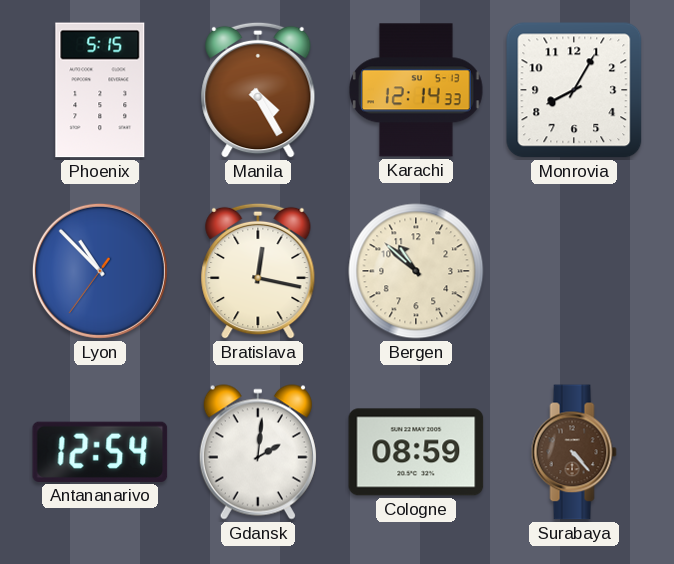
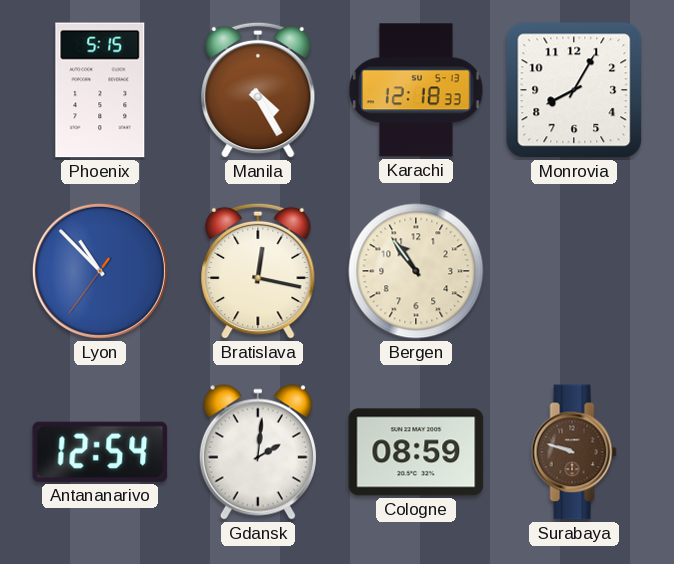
Karachi: 12:14 -> 12:18
Bergen: 10:52 -> 10:54
Surabaya: 4:23 -> 9:48
